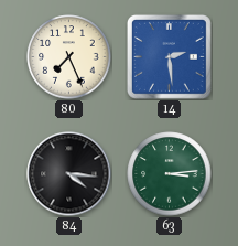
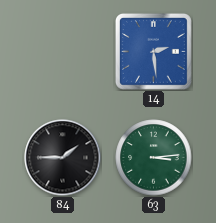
80: 7:26 -> none
84: 4:16 -> 1:45
